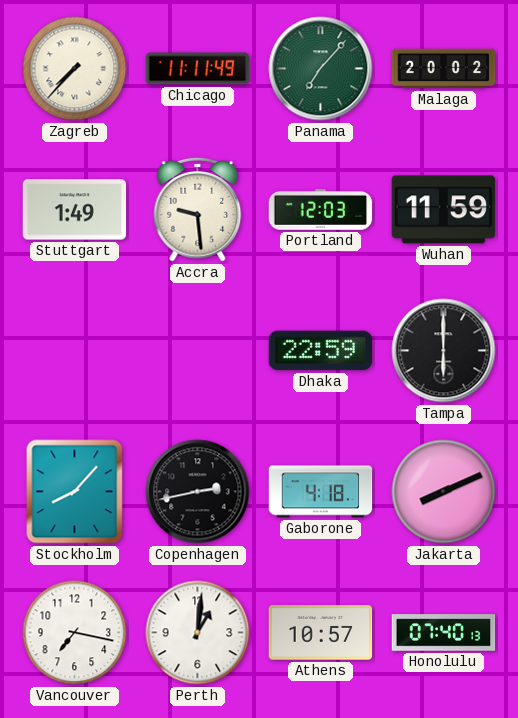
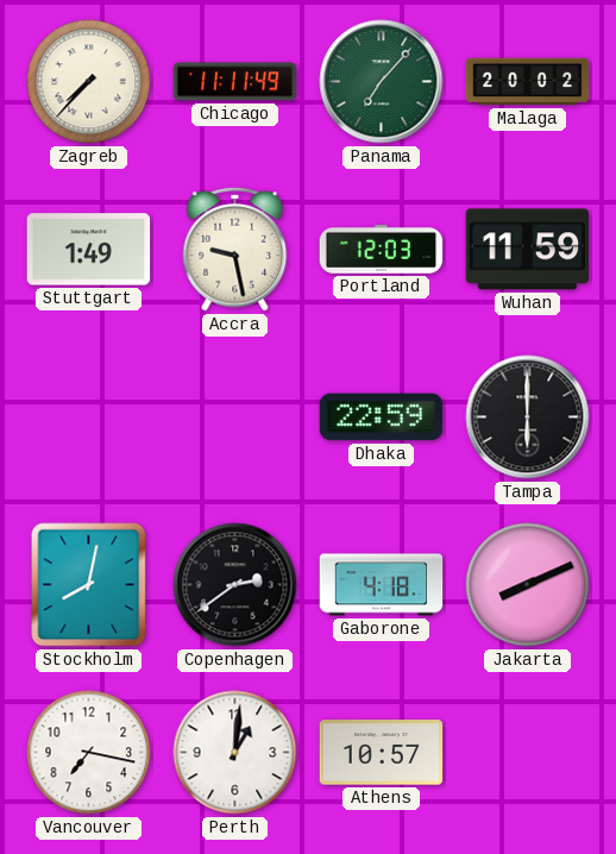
Accra: 9:29 -> 9:28
Stockholm: 8:07 -> 8:02
Copenhagen: 2:43 -> 2:39
Honolulu: 07:40 -> none
